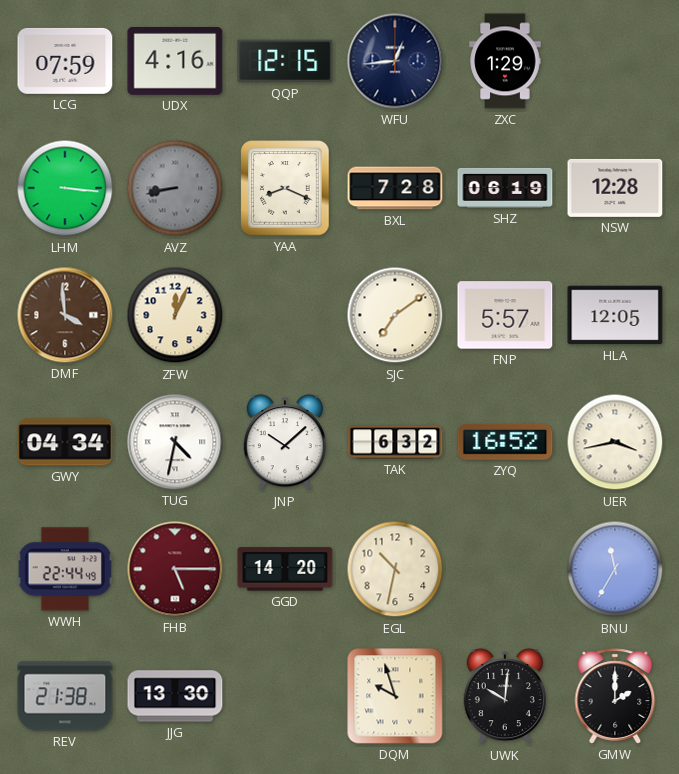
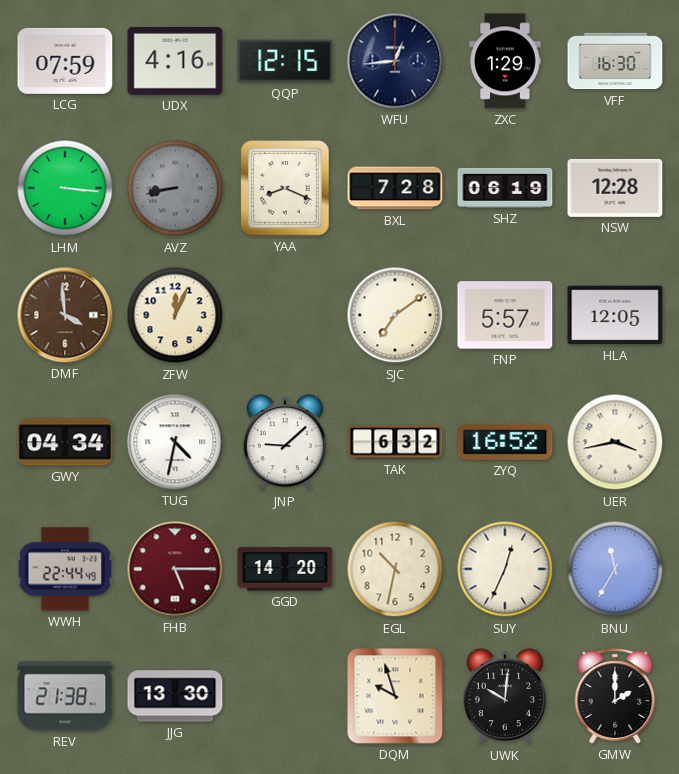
VFF: none -> 16:30
JNP: 10:08 -> 9:08
SUY: none -> 12:34
